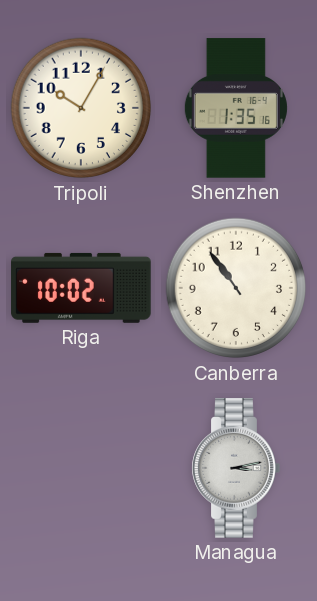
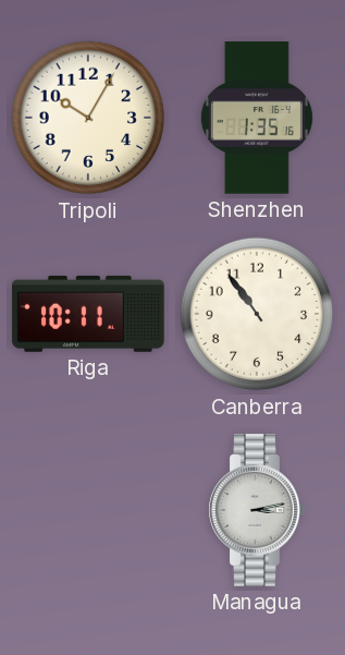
Riga: 10:02 -> 10:11
